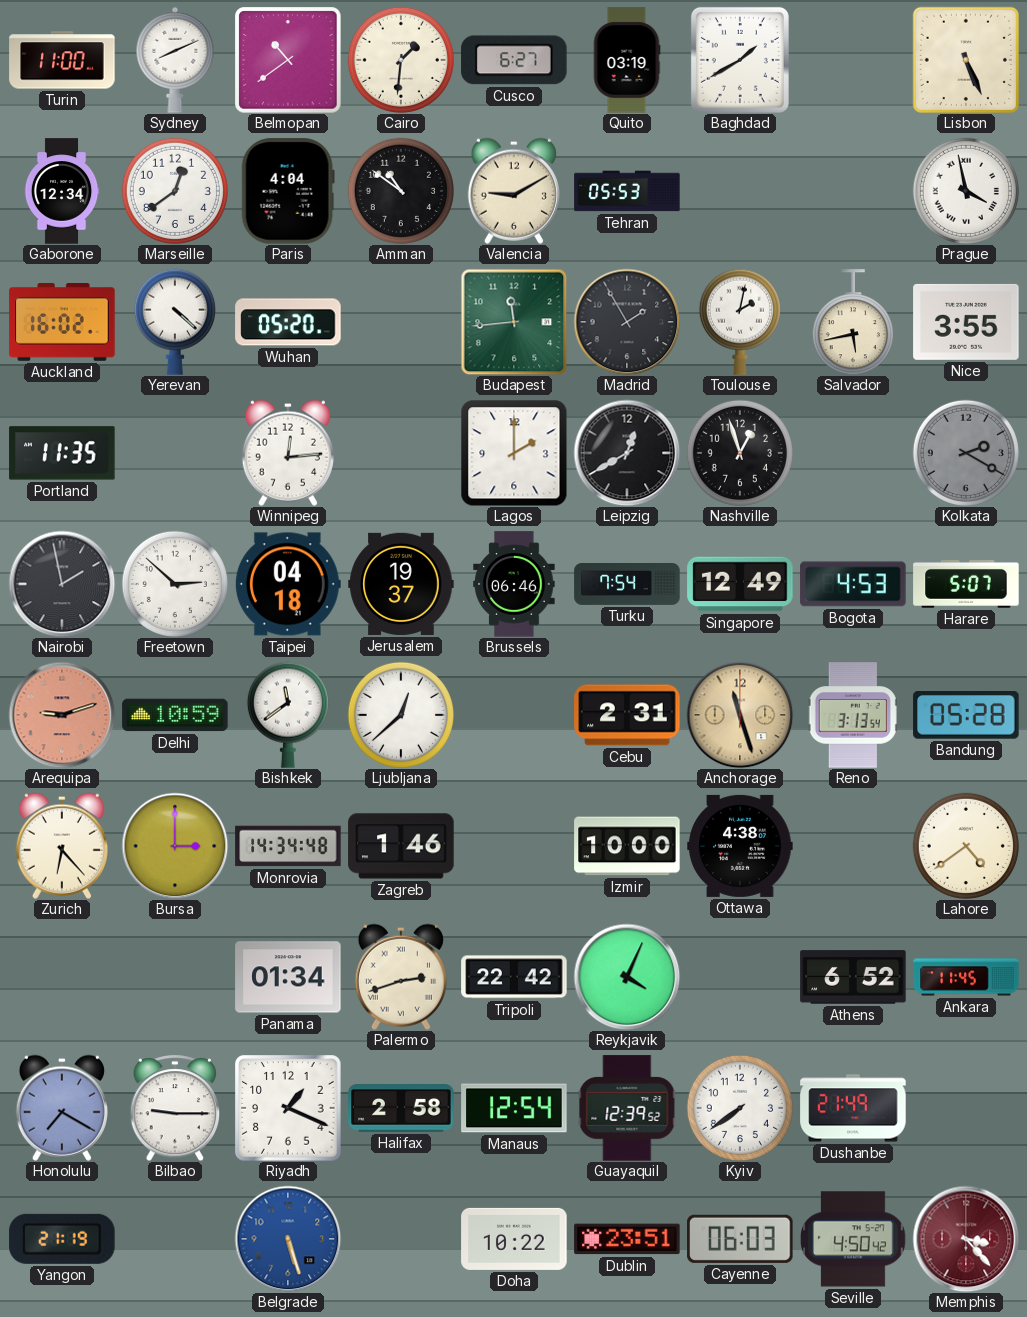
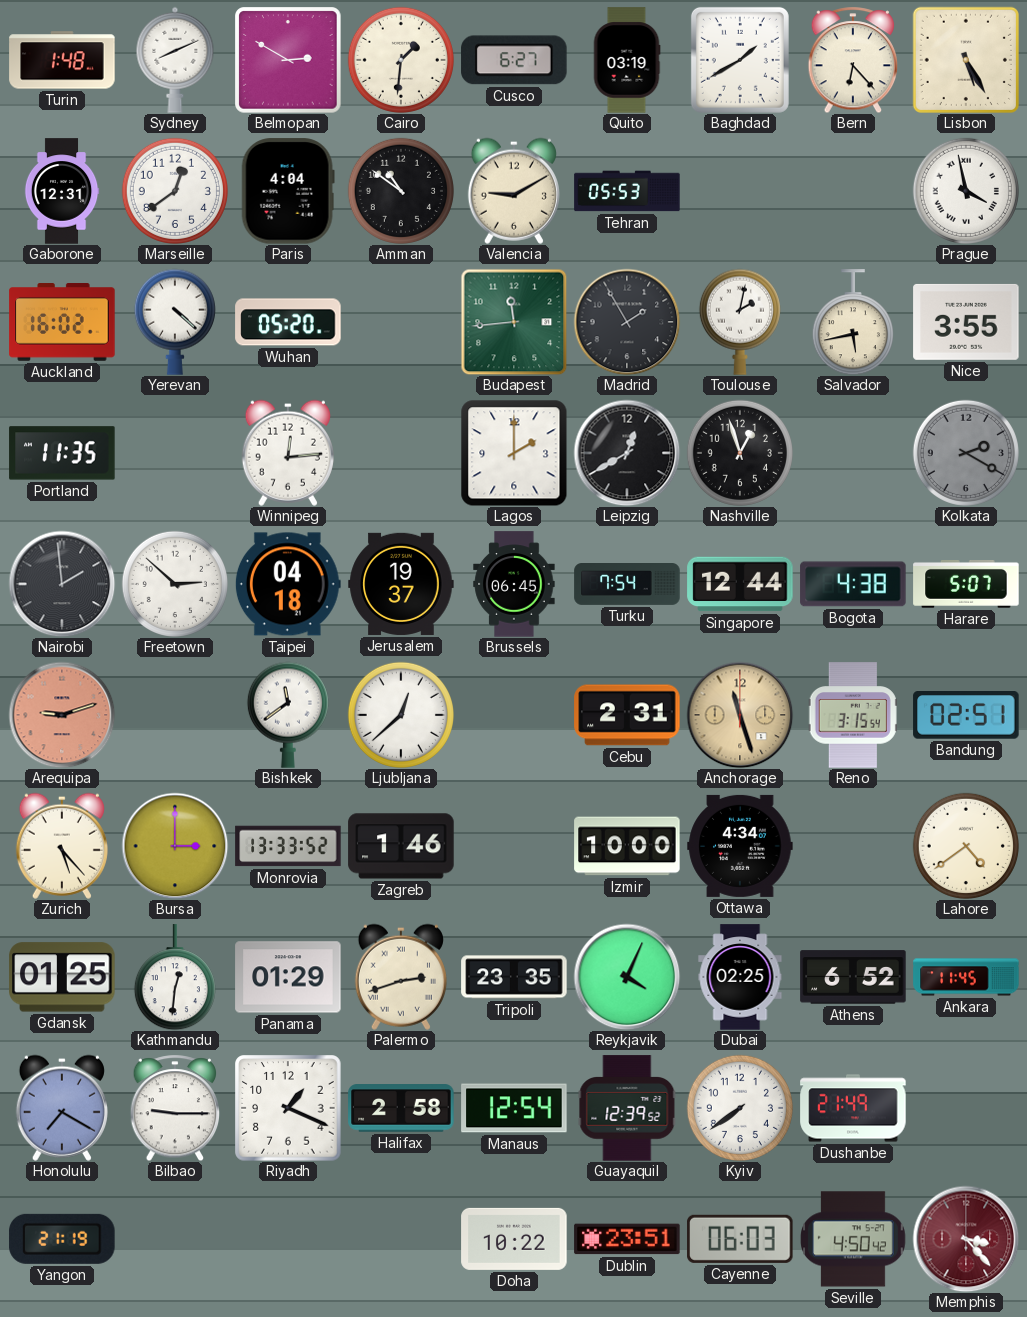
Turin: 11:00 -> 1:48
Belmopan: 10:39 -> 2:50
Bern: none -> 6:23
Lisbon: 5:26 -> 5:25
Gaborone: 12:34 -> 12:31
Nairobi: 1:58 -> 1:59
Brussels: 06:46 -> 06:45
Singapore: 12:49 -> 12:44
Bogota: 4:53 -> 4:38
Delhi: 10:59 -> none
Reno: 3:13 -> 3:15
Bandung: 05:28 -> 02:51
Zurich: 6:23 -> 5:23
Monrovia: 14:34 -> 13:33
Ottawa: 4:38 -> 4:34
Gdansk: none -> 01:25
Kathmandu: none -> 12:31
Panama: 01:34 -> 01:29
Tripoli: 22:42 -> 23:35
Dubai: none -> 02:25
Belgrade: 5:27 -> none
